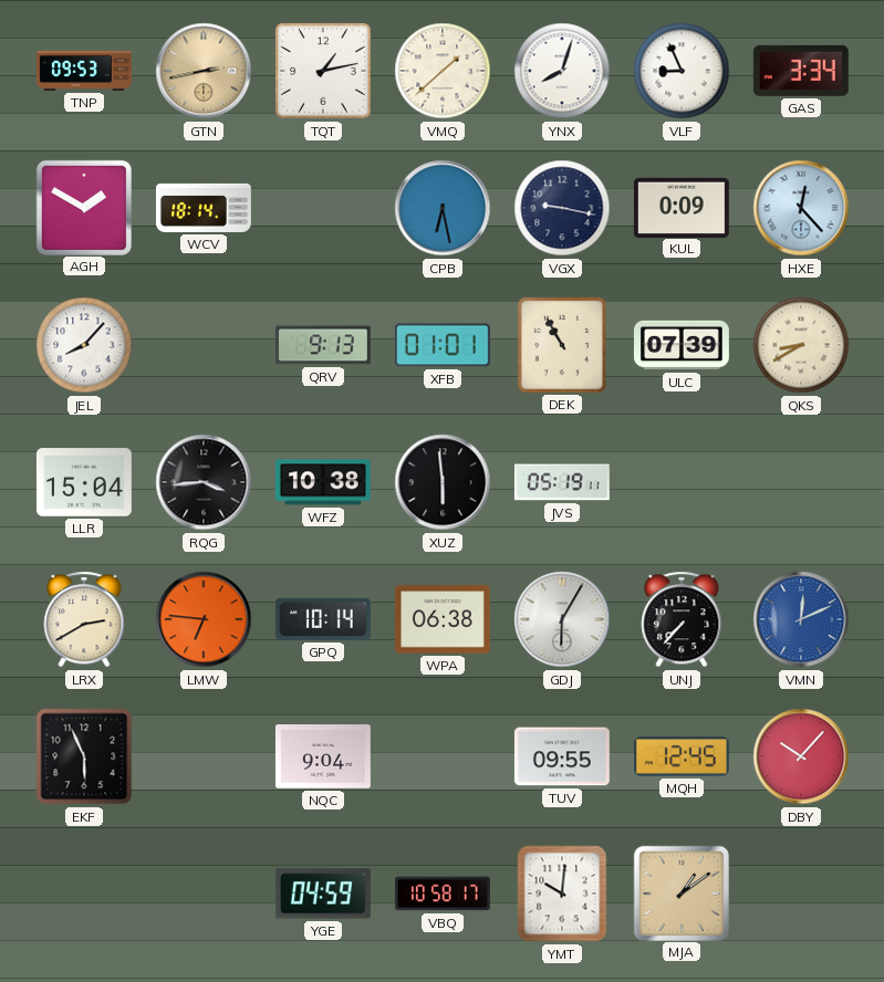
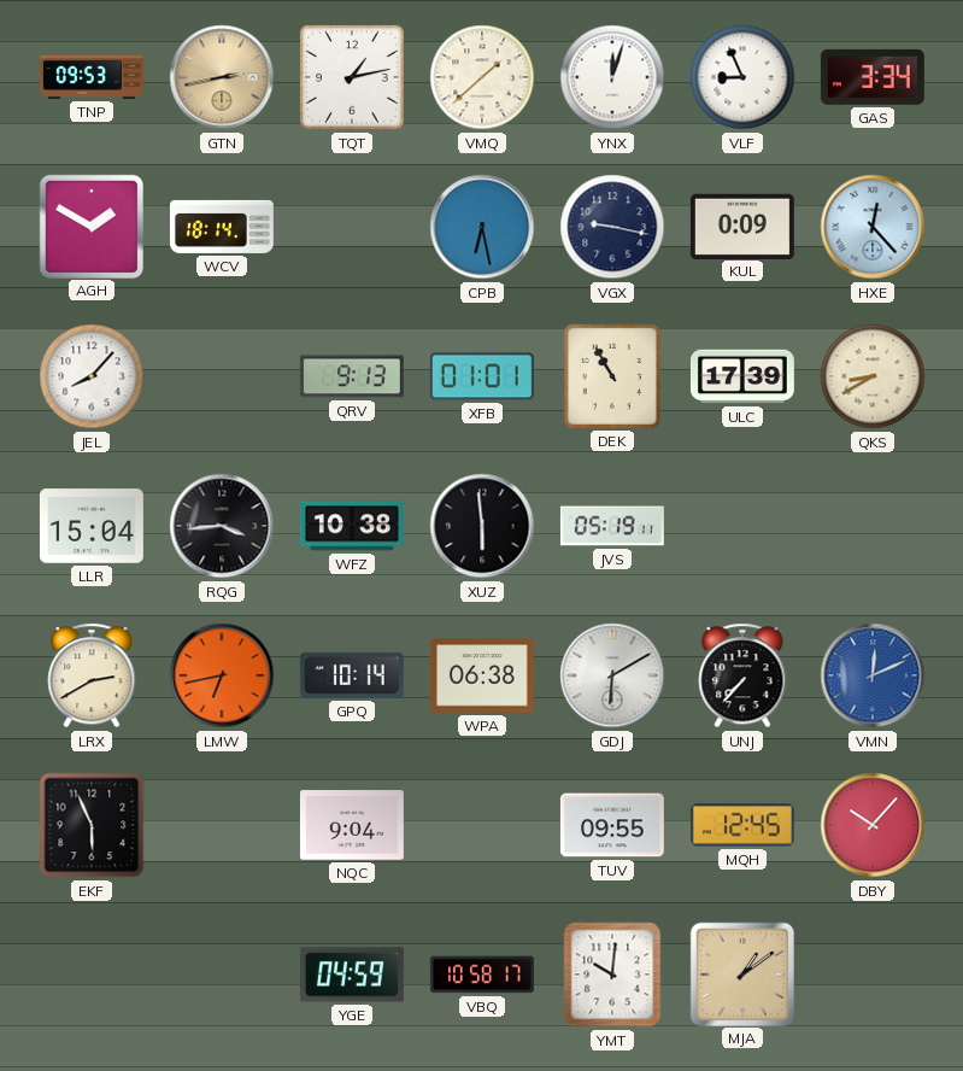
YNX: 8:03 -> 12:03
ULC: 07:39 -> 17:39
LMW: 6:46 -> 6:43
GDJ: 6:05 -> 6:10
